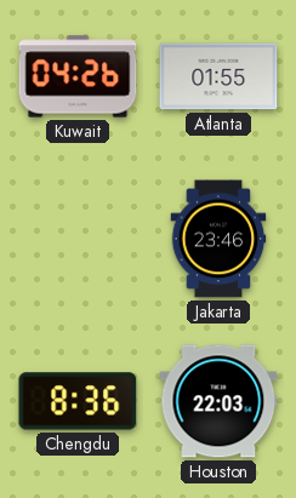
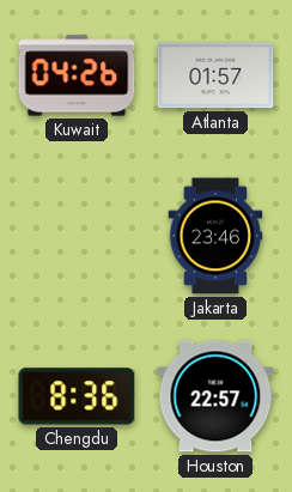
Atlanta: 01:55 -> 01:57
Houston: 22:03 -> 22:57
